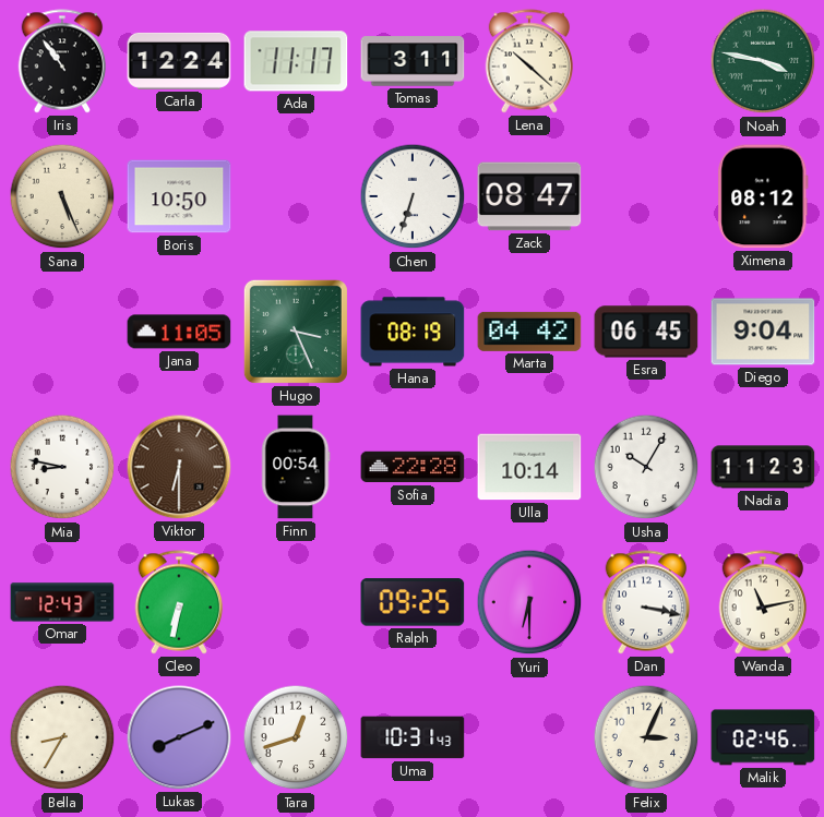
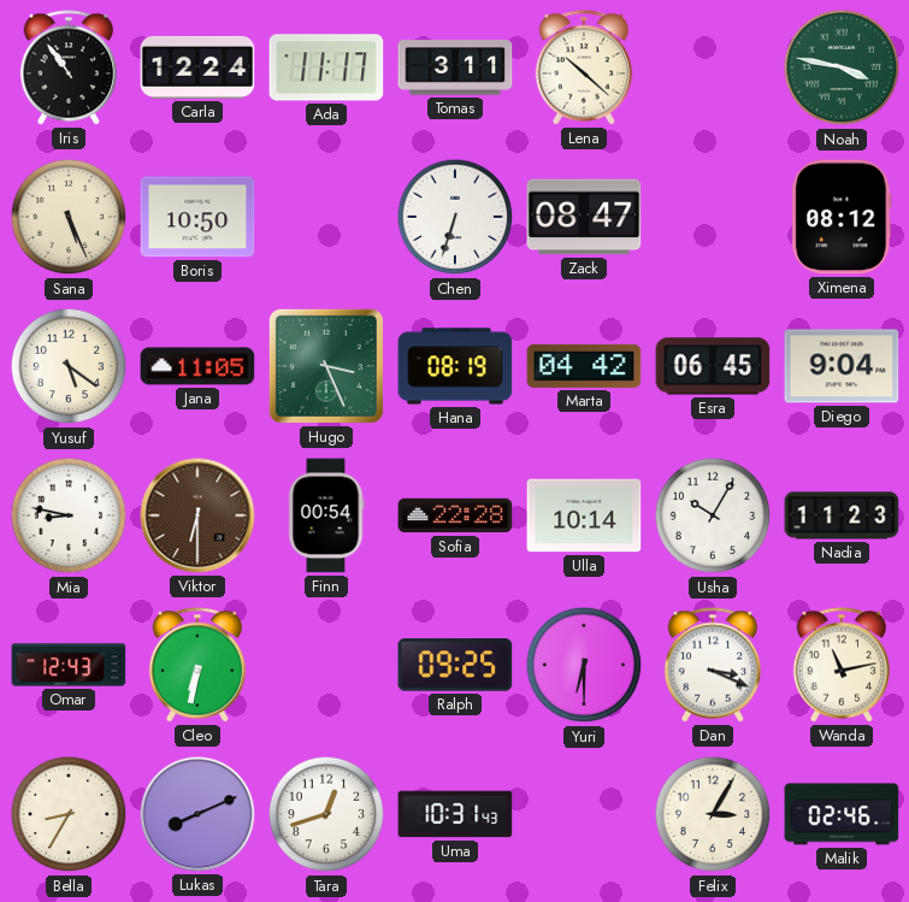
Yusuf: none -> 5:21
Dan: 3:17 -> 3:19
Felix: 3:04 -> 3:05
